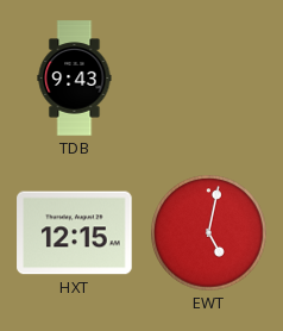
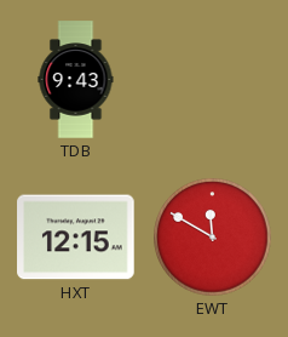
EWT: 5:02 -> 11:50
